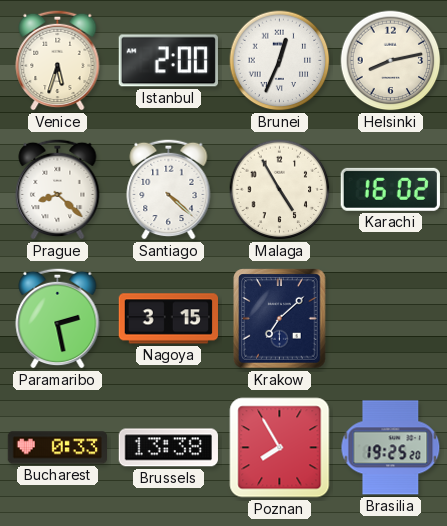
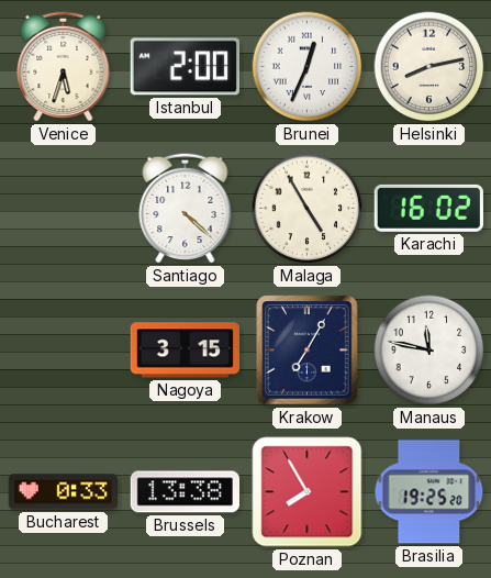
Prague: 8:22 -> none
Paramaribo: 2:28 -> none
Krakow: 7:08 -> 7:05
Manaus: none -> 11:47
